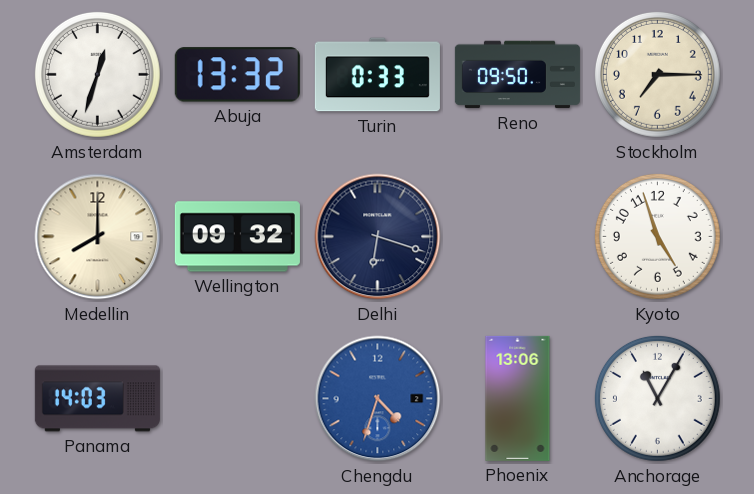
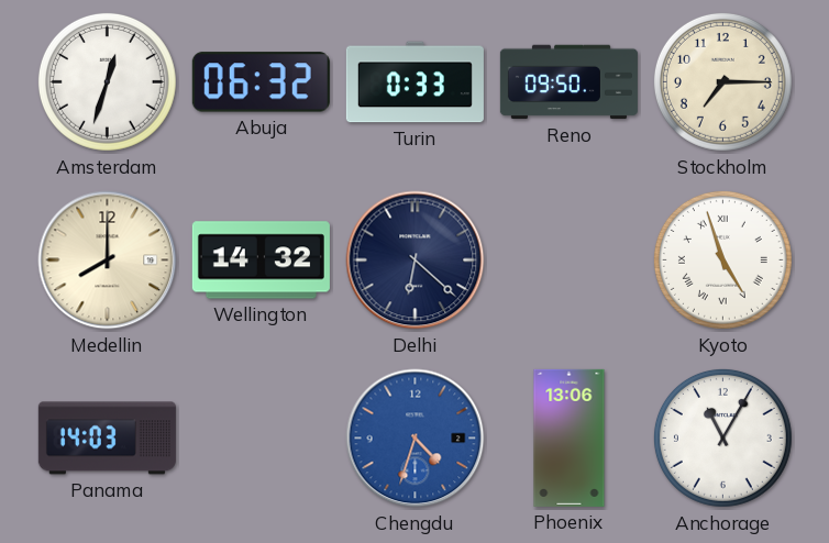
Abuja: 13:32 -> 06:32
Wellington: 09:32 -> 14:32
Delhi: 6:18 -> 6:22
Kyoto numerals: Arabic -> Roman
